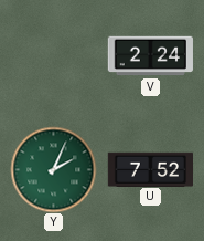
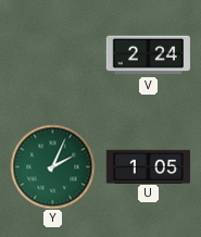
U: 7:52 -> 1:05
